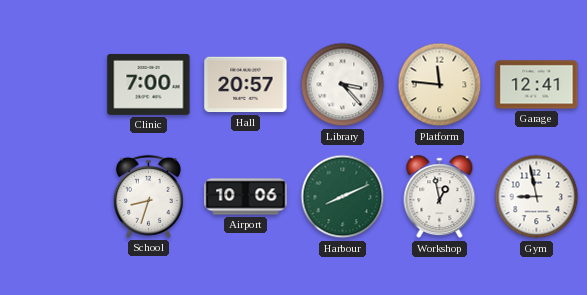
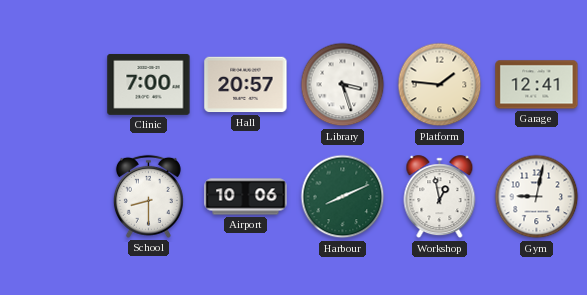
Library: 3:23 -> 3:27
Platform: 11:46 -> 1:46
School: 8:33 -> 8:30
Gym: 8:58 -> 9:02
